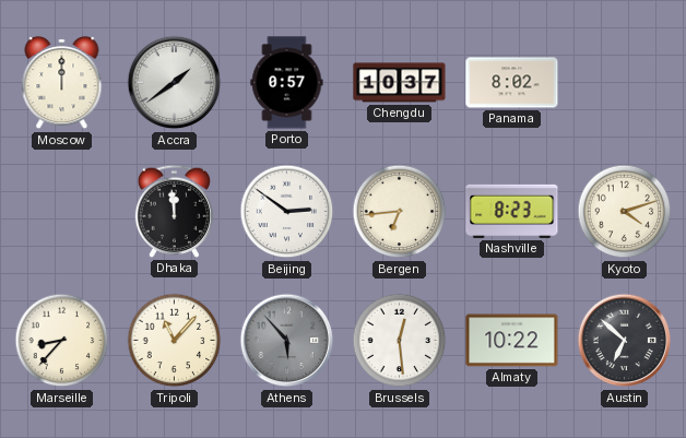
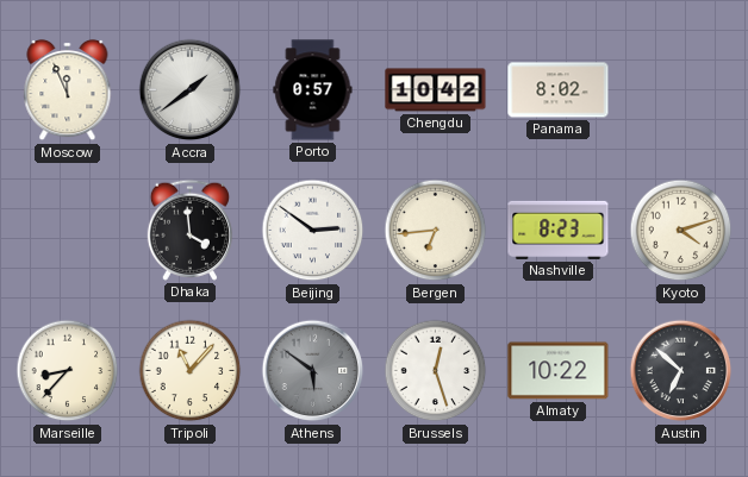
Moscow: 12:00 -> 11:56
Chengdu: 10:37 -> 10:42
Dhaka: 11:59 -> 3:59
Athens: 5:53 -> 5:51
Brussels: 12:29 -> 12:27
